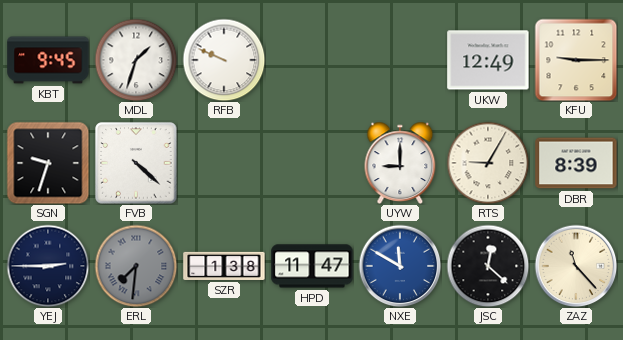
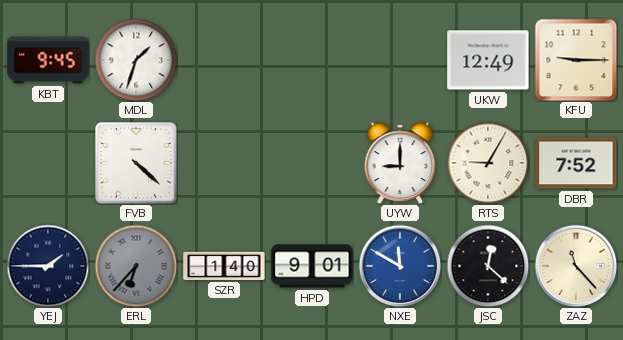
RFB: 9:49 -> none
SGN: 9:33 -> none
DBR: 8:39 -> 7:52
YEJ: 2:45 -> 1:45
ERL: 7:31 -> 6:37
SZR: 1:38 -> 1:40
HPD: 11:47 -> 9:01
